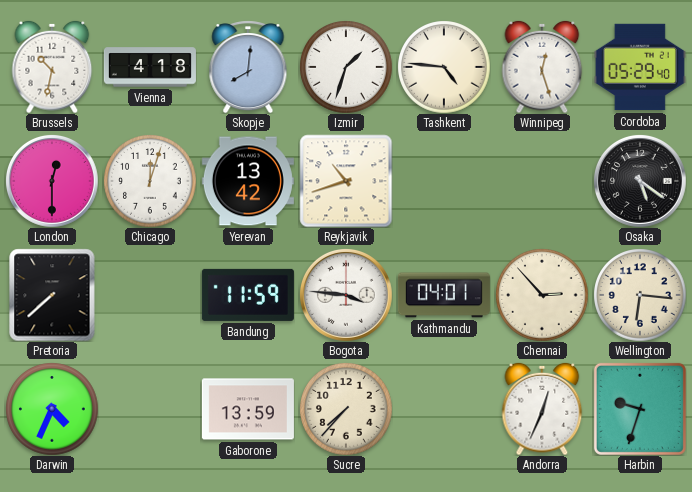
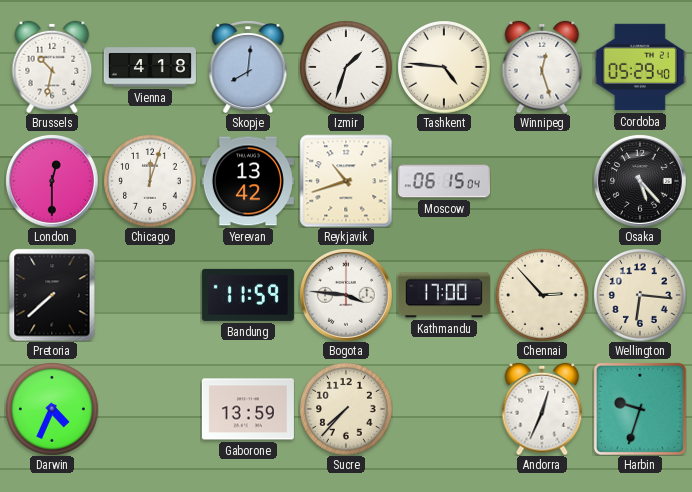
Moscow: none -> 06:15
Osaka: 5:21 -> 5:23
Kathmandu: 04:01 -> 17:00
